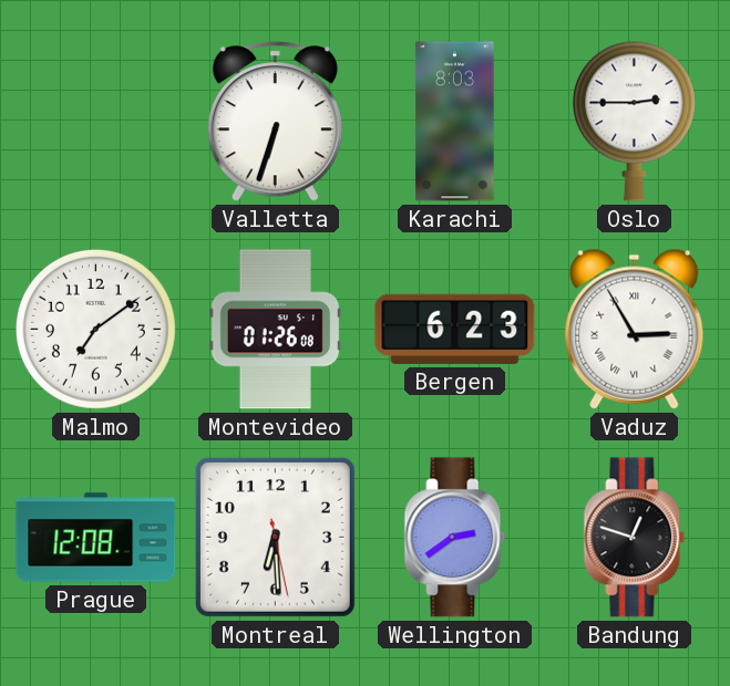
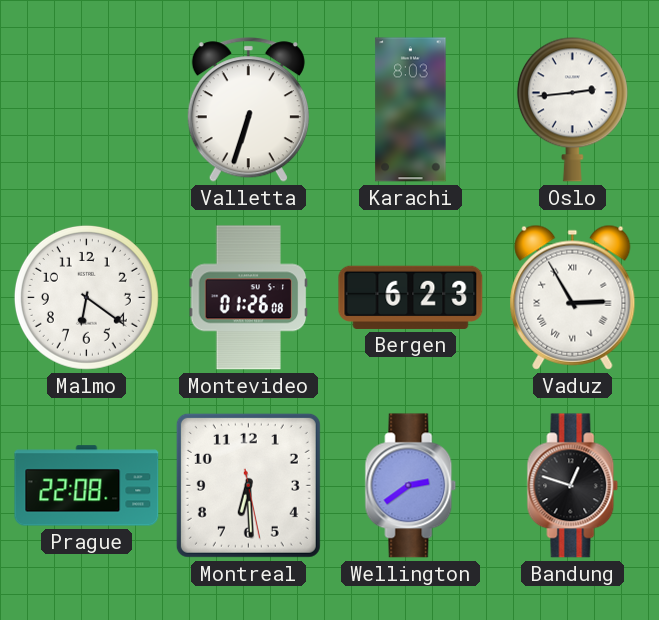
Oslo: 2:45 -> 2:44
Malmo: 7:09 -> 6:21
Prague: 12:08 -> 22:08
